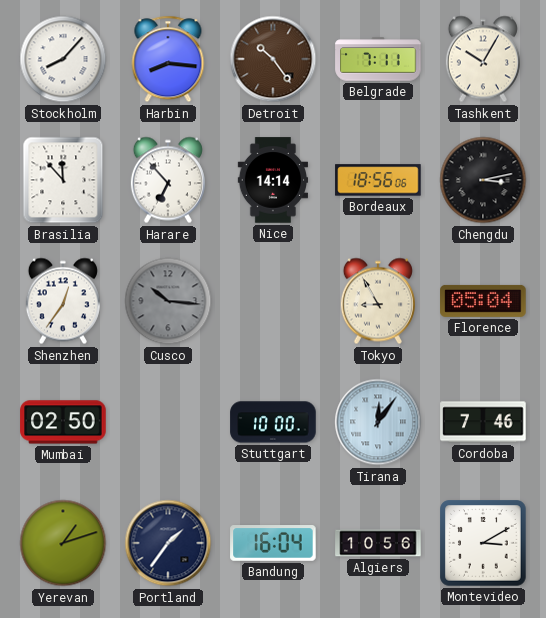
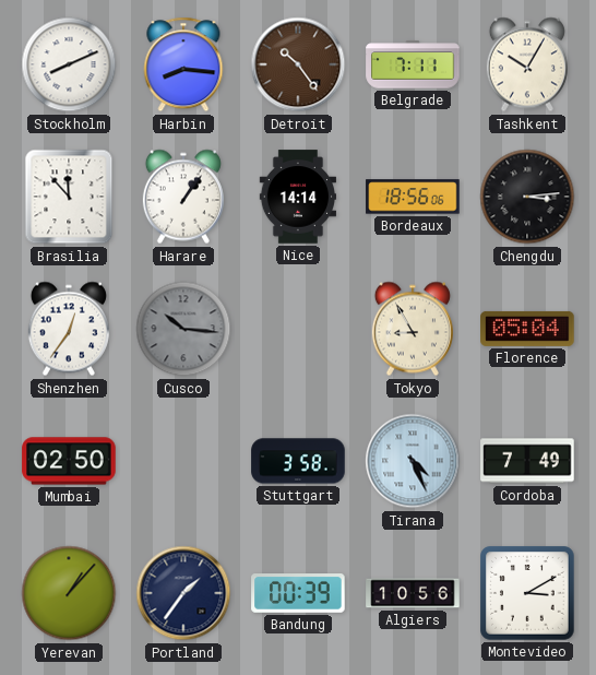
Stockholm: 8:07 -> 8:11
Harare: 6:53 -> 1:06
Chengdu: 3:13 -> 3:14
Stuttgart: 10:00 -> 3:58
Tirana: 12:06 -> 4:26
Cordoba: 7:46 -> 7:49
Yerevan: 1:12 -> 1:07
Bandung: 16:04 -> 00:39
